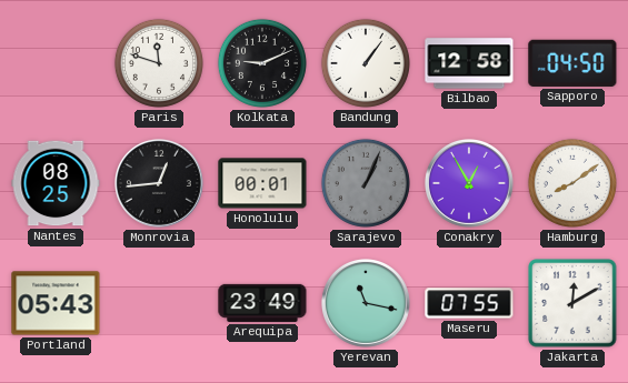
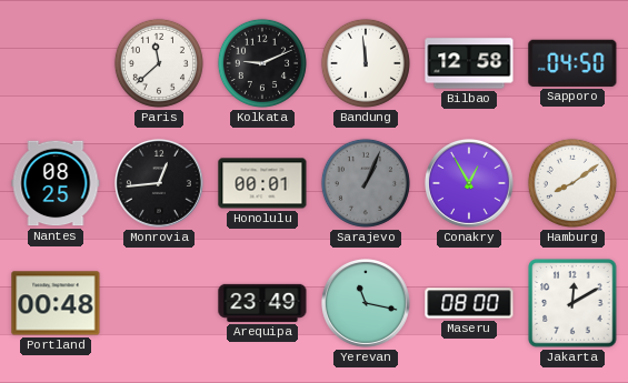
Paris: 11:48 -> 11:38
Bandung: 1:06 -> 11:59
Portland: 05:43 -> 00:48
Maseru: 07:55 -> 08:00
